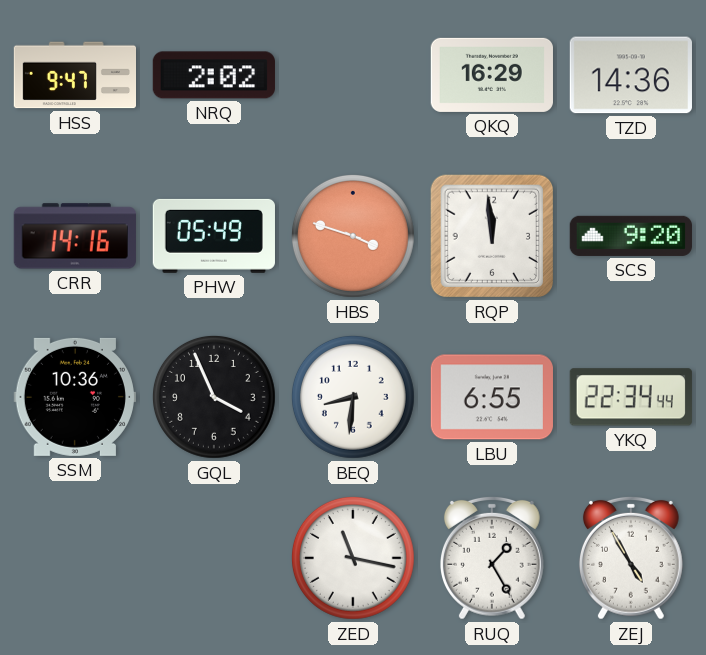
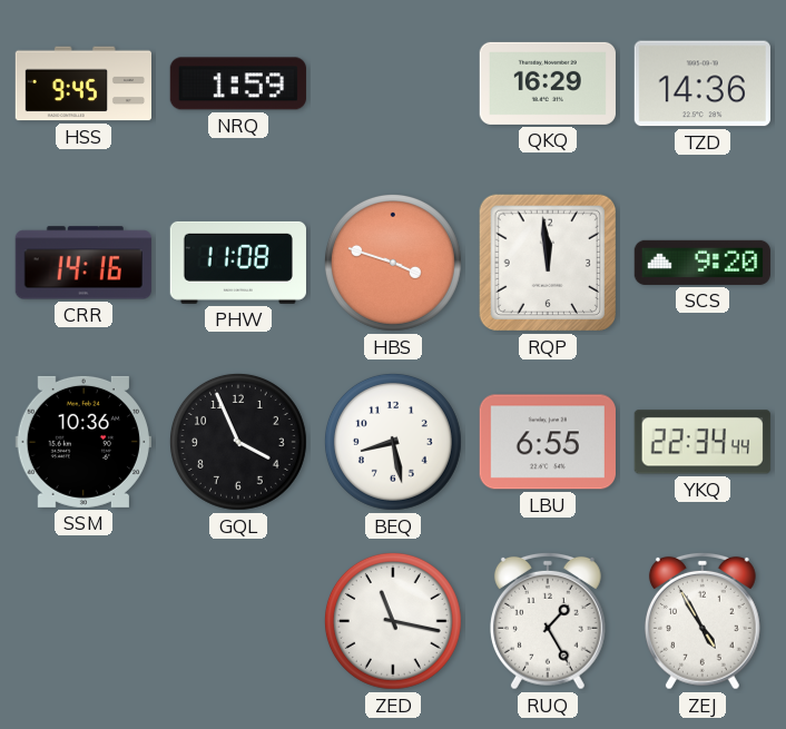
HSS: 9:47 -> 9:45
NRQ: 2:02 -> 1:59
PHW: 05:49 -> 11:08
BEQ: 8:31 -> 8:28
